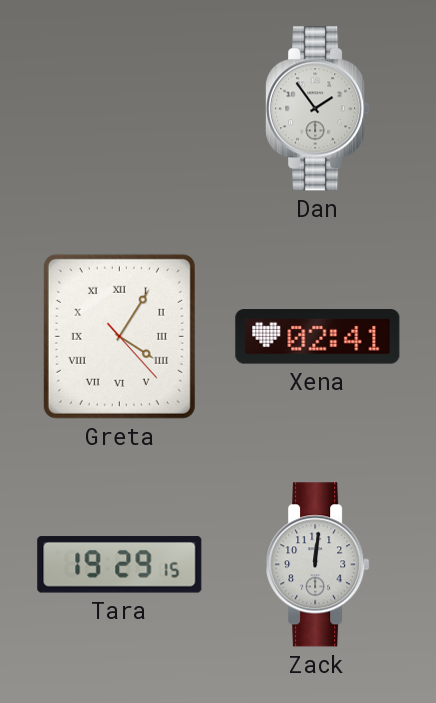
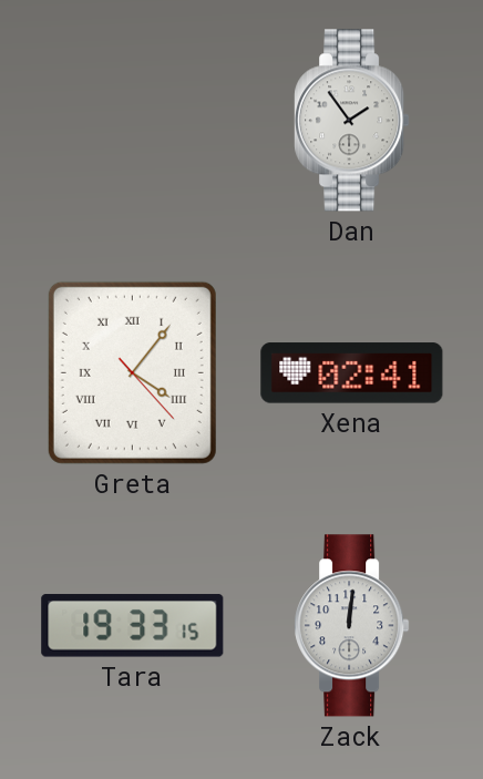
Greta: 4:05 -> 4:06
Tara: 19:29 -> 19:33
